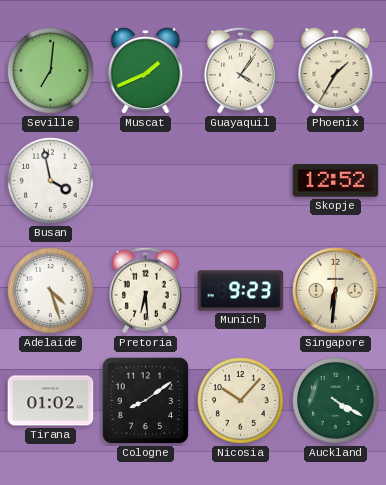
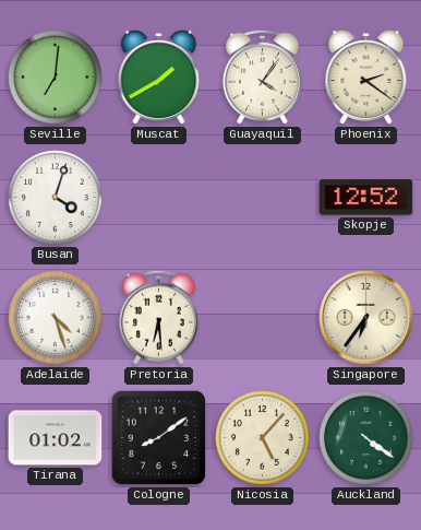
Muscat: 1:41 -> 1:40
Phoenix: 1:35 -> 2:21
Busan: 3:58 -> 4:03
Munich: 9:23 -> none
Singapore: 6:31 -> 6:36
Nicosia: 10:07 -> 5:07
Auckland: 4:20 -> 4:21
